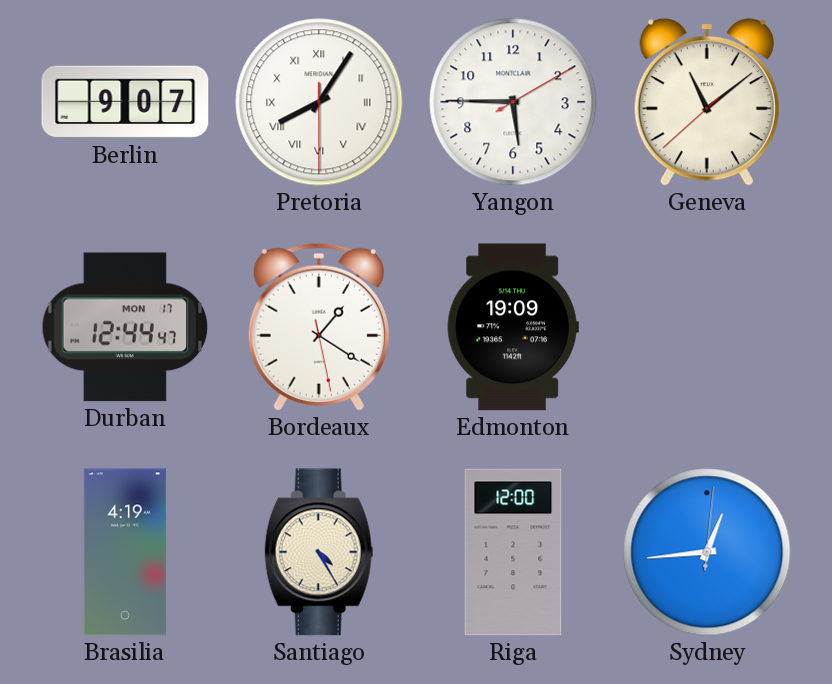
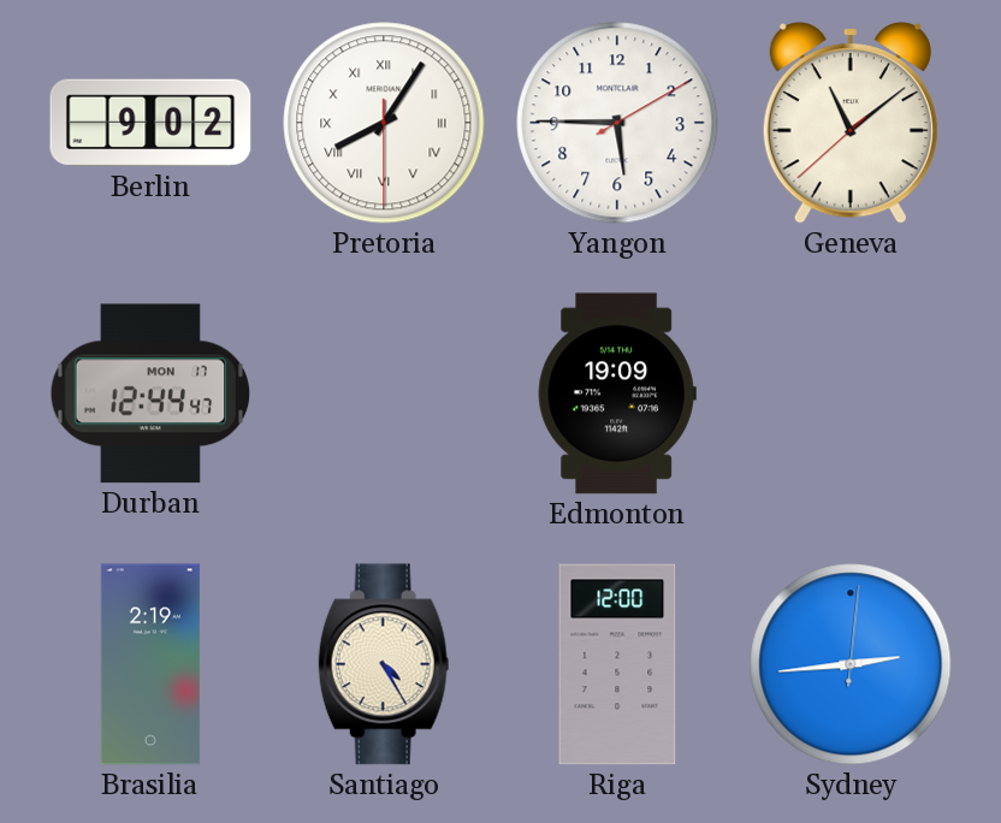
Berlin: 9:07 -> 9:02
Bordeaux: 1:20 -> none
Brasilia: 4:19 -> 2:19
Sydney: 12:44 -> 2:44
